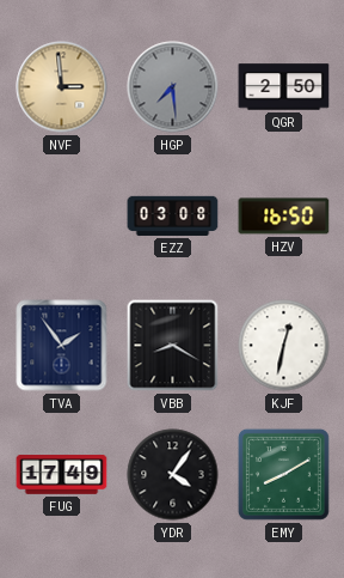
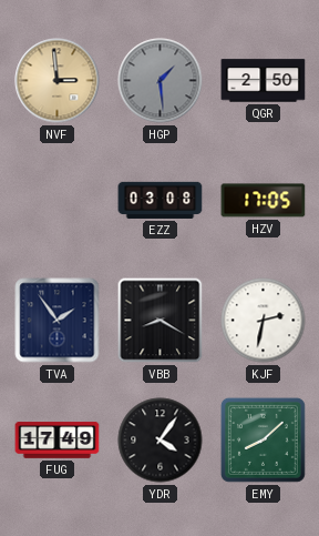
HGP: 7:29 -> 1:29
HZV: 16:50 -> 17:05
KJF: 12:32 -> 2:32
EMY: 8:10 -> 8:08
